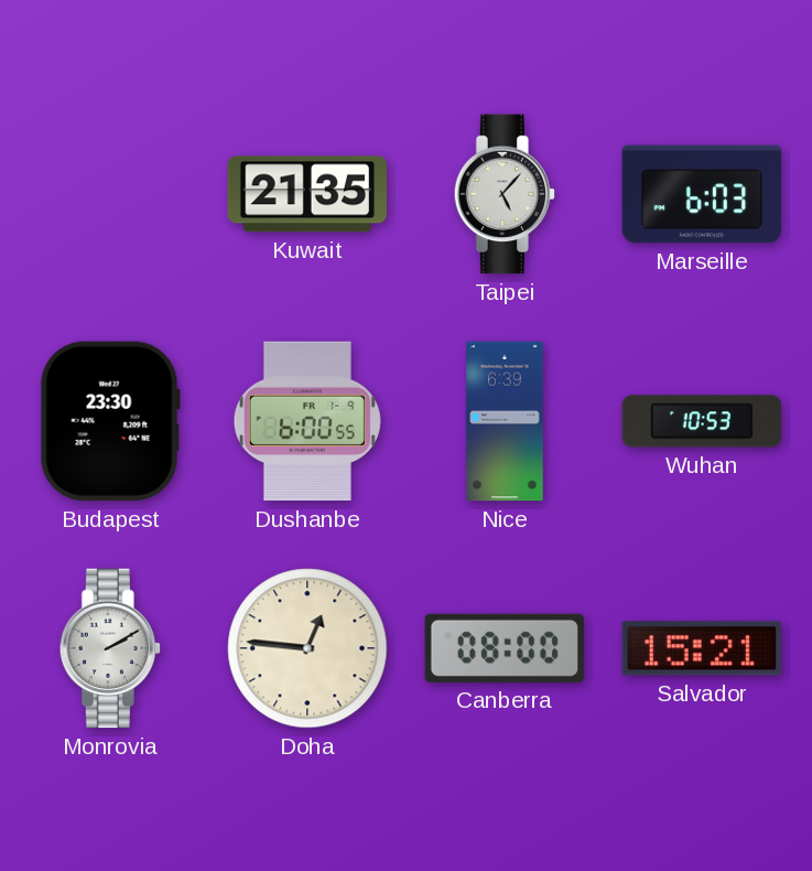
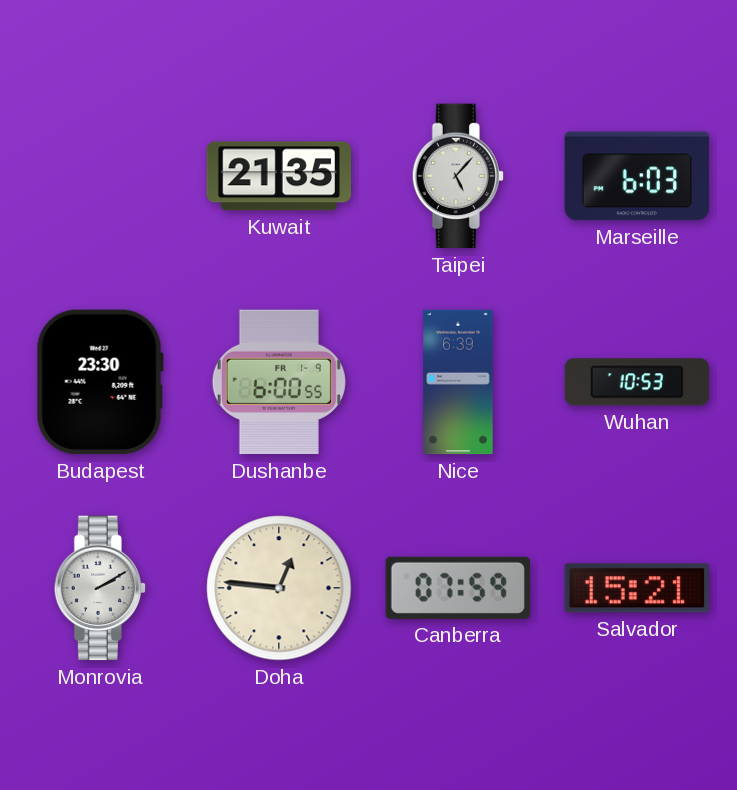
Canberra: 08:00 -> 07:59
